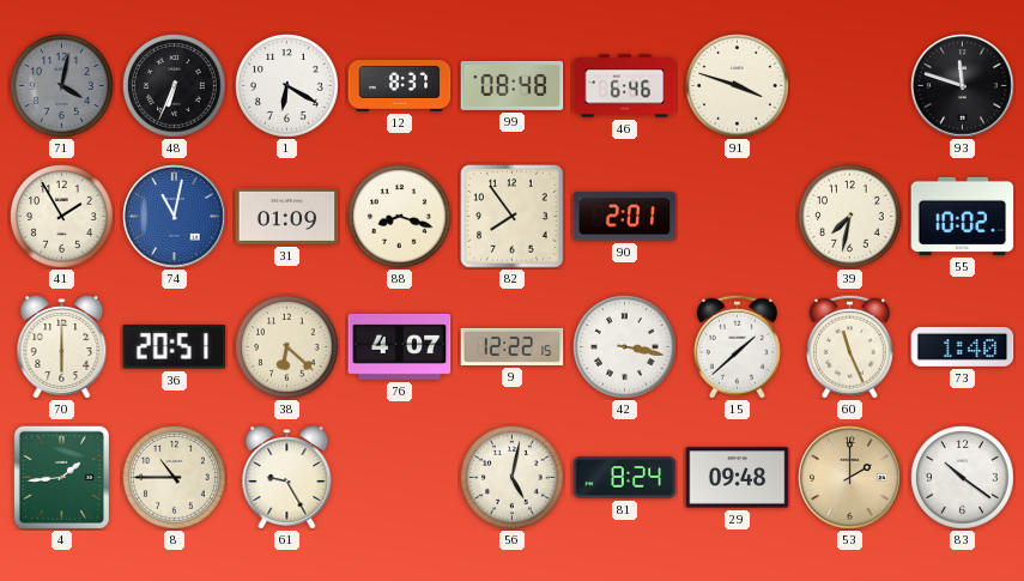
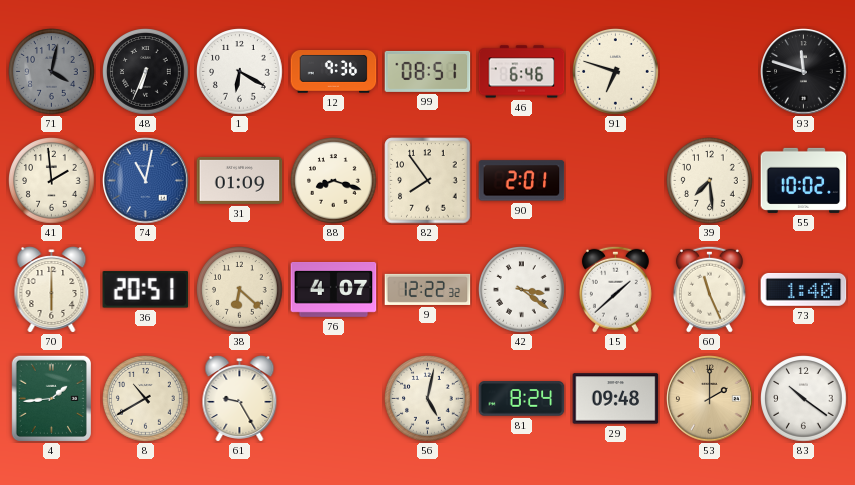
12: 8:37 -> 9:36
99: 08:48 -> 08:51
91: 3:48 -> 6:48
41: 1:55 -> 1:59
39: 7:32 -> 7:29
9: 12:22:15 -> 12:22:32
42: 3:17 -> 3:21
8: 10:45 -> 10:40
